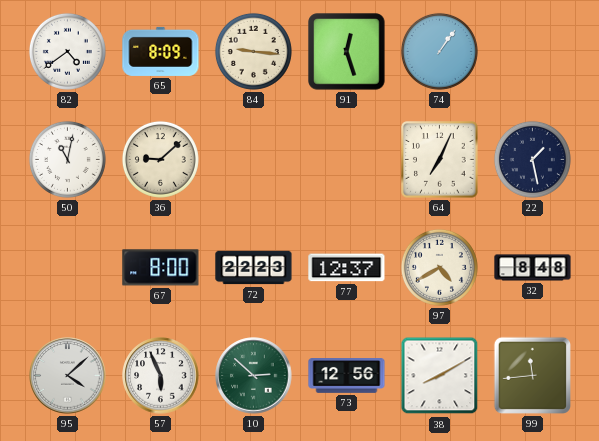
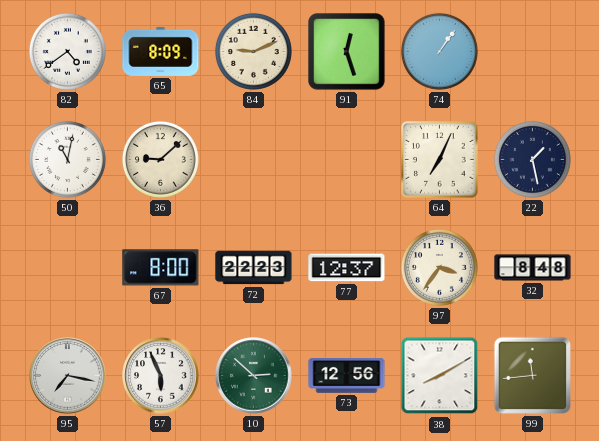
84: 9:16 -> 9:11
97: 4:40 -> 3:36
95: 4:08 -> 7:17
